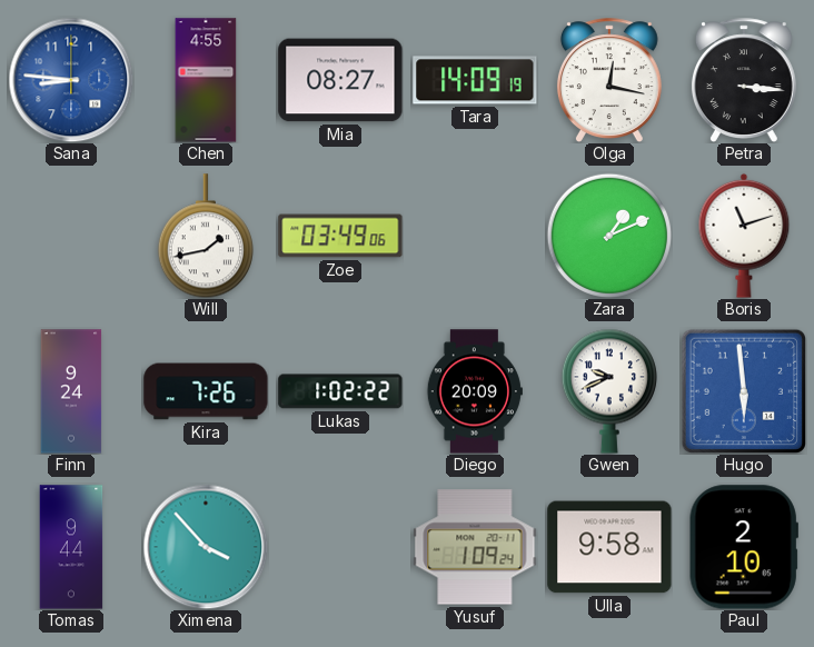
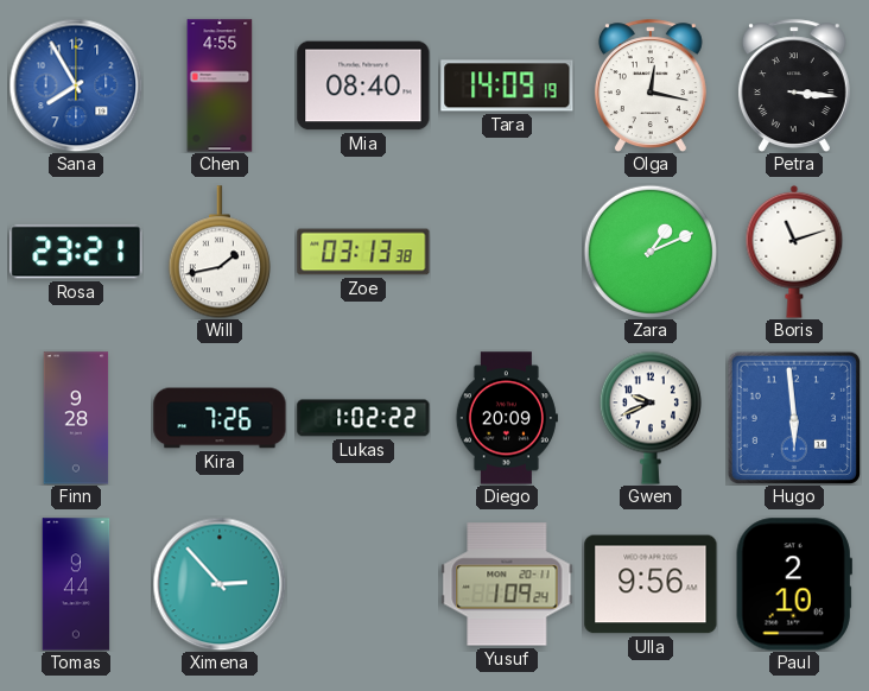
Sana: 8:46 -> 7:55
Mia: 08:27 -> 08:40
Rosa: none -> 23:21
Zoe: 03:49 -> 03:13
Finn: 9:24 -> 9:28
Ximena: 3:53 -> 2:53
Ulla: 9:58 -> 9:56
